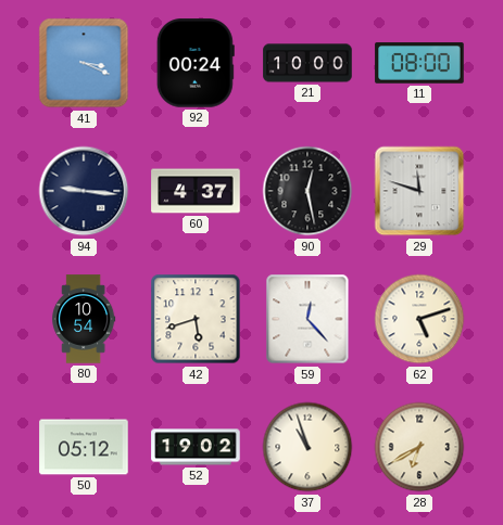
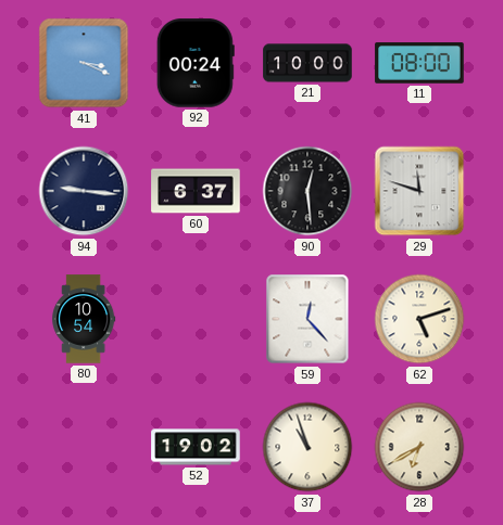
60: 4:37 -> 6:37
90: 12:28 -> 12:29
42: 5:42 -> none
50: 05:12 -> none
